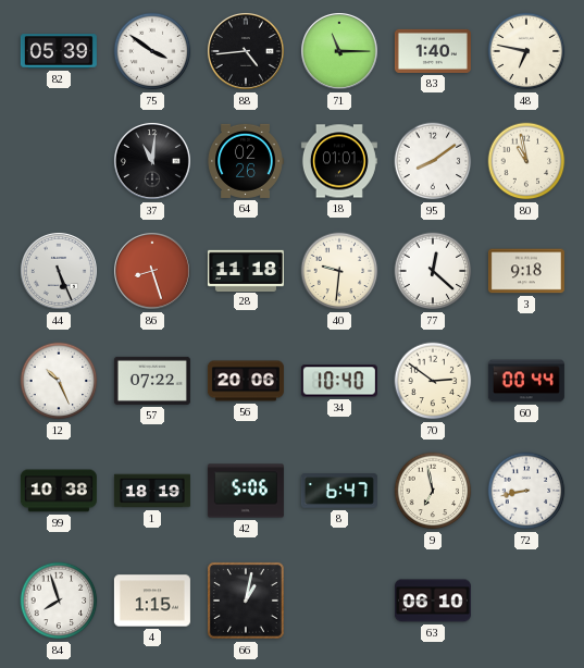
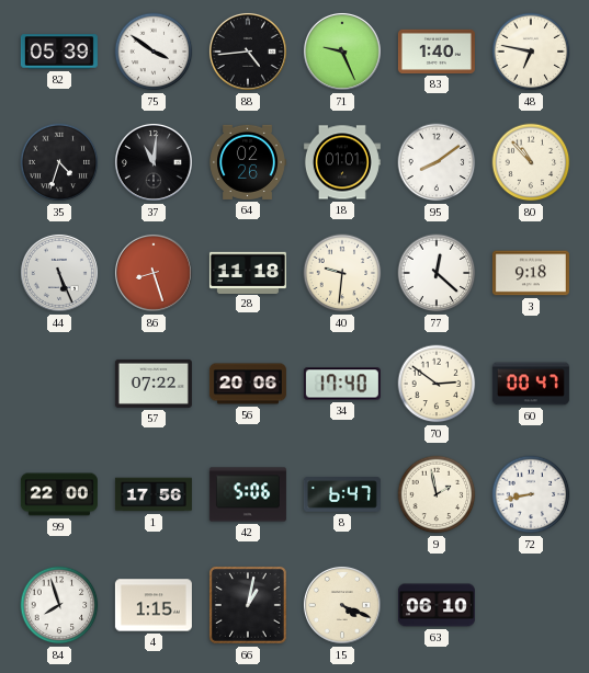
71: 11:15 -> 9:26
35: none -> 4:33
80: 10:58 -> 10:53
12: 10:26 -> none
34: 10:40 -> 17:40
60: 00:44 -> 00:47
99: 10:38 -> 22:00
1: 18:19 -> 17:56
9: 6:58 -> 1:58
15: none -> 4:19
